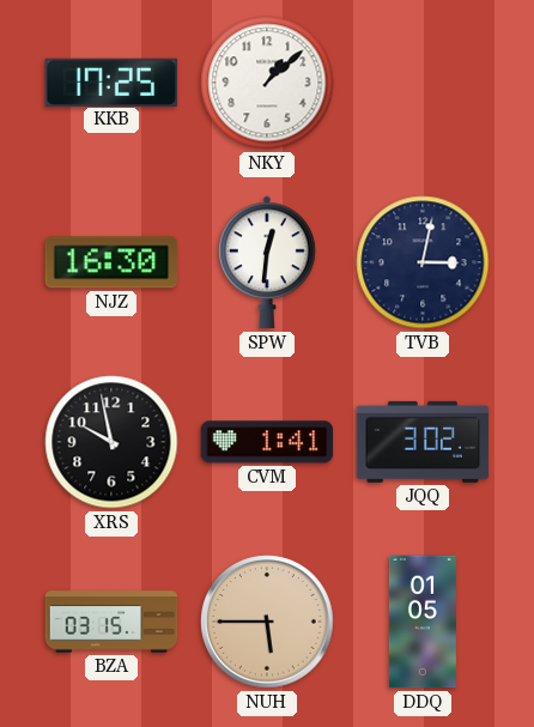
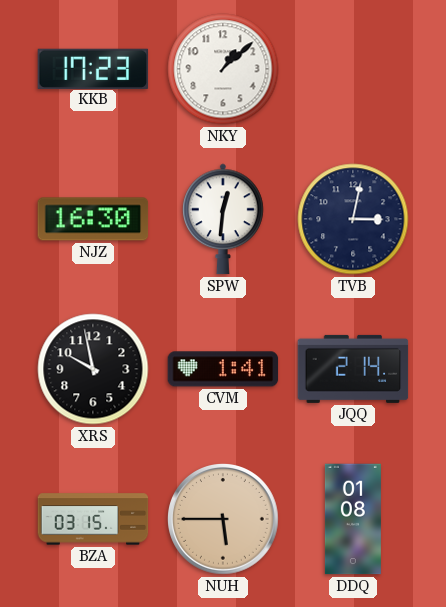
KKB: 17:25 -> 17:23
JQQ: 3:02 -> 2:14
DDQ: 01:05 -> 01:08
